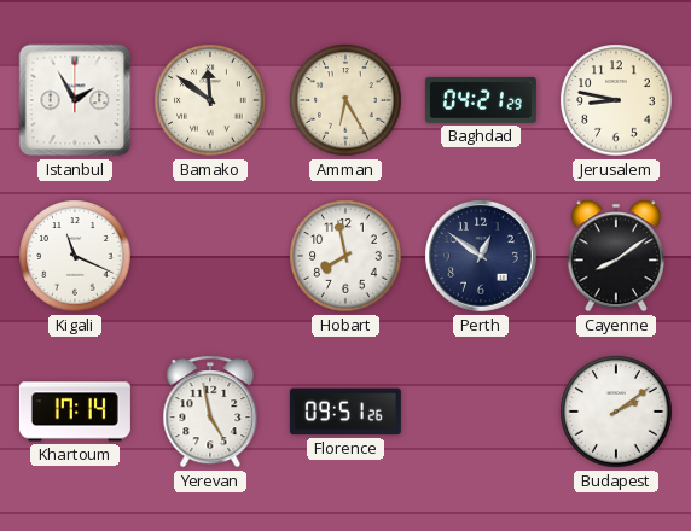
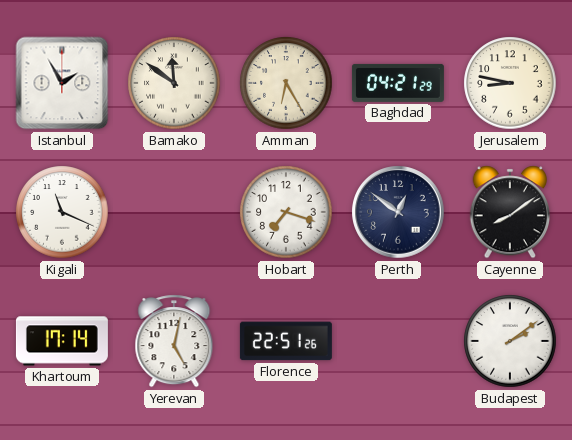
Hobart: 7:58 -> 7:18
Yerevan: 4:58 -> 5:02
Florence: 09:51 -> 22:51
